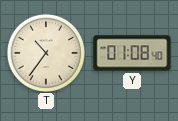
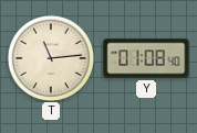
T: 10:36 -> 11:14
